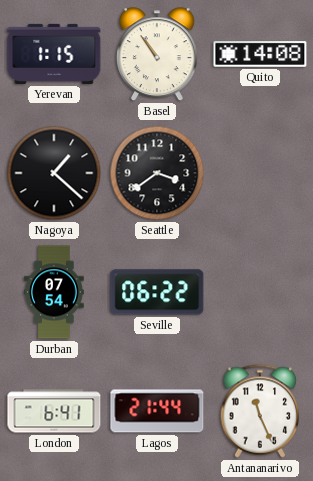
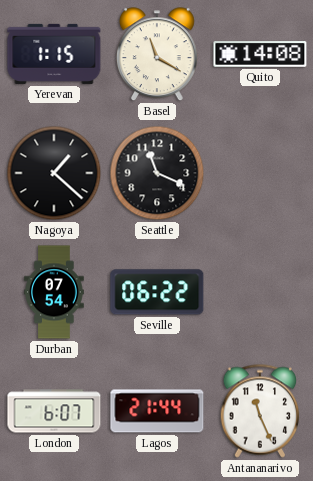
Basel: 10:54 -> 11:20
Seattle: 3:39 -> 11:19
London: 6:41 -> 6:07
